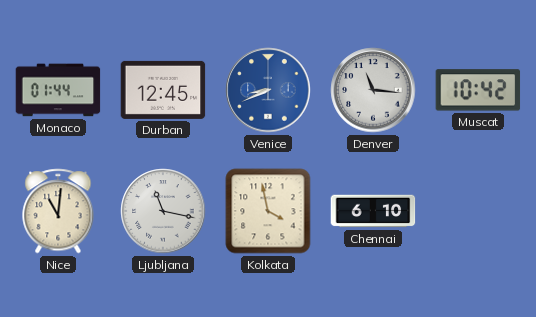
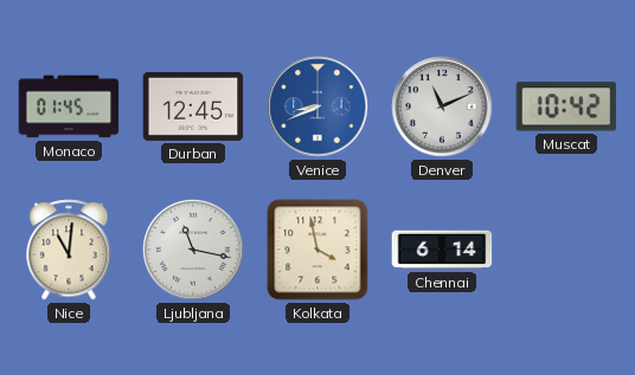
Monaco: 01:44 -> 01:45
Denver: 11:16 -> 11:11
Chennai: 6:10 -> 6:14
